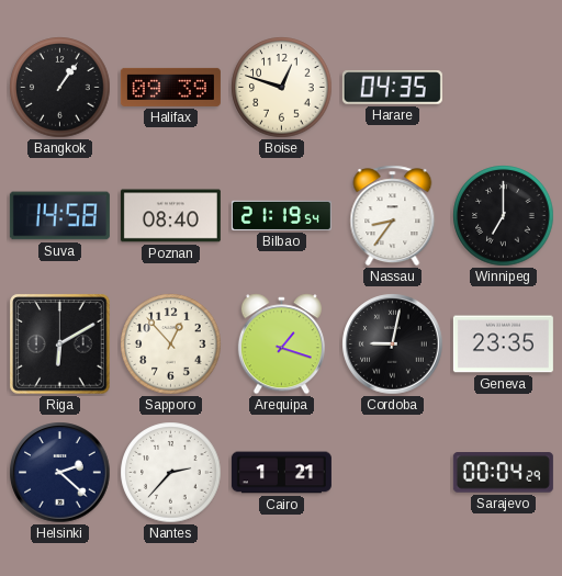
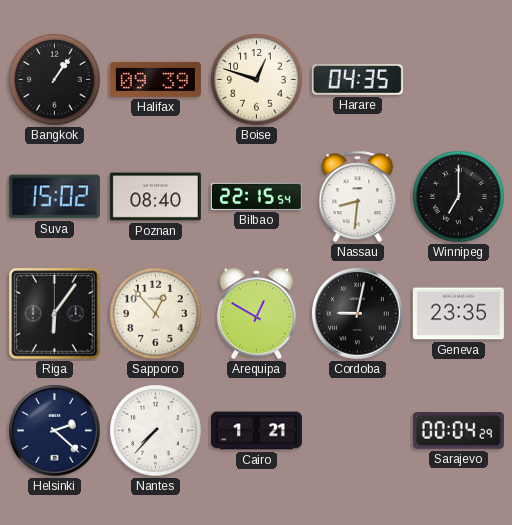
Suva: 14:58 -> 15:02
Bilbao: 21:19 -> 22:15
Nassau: 8:36 -> 8:31
Riga: 6:10 -> 6:06
Arequipa: 1:18 -> 12:50
Nantes: 2:37 -> 7:37
